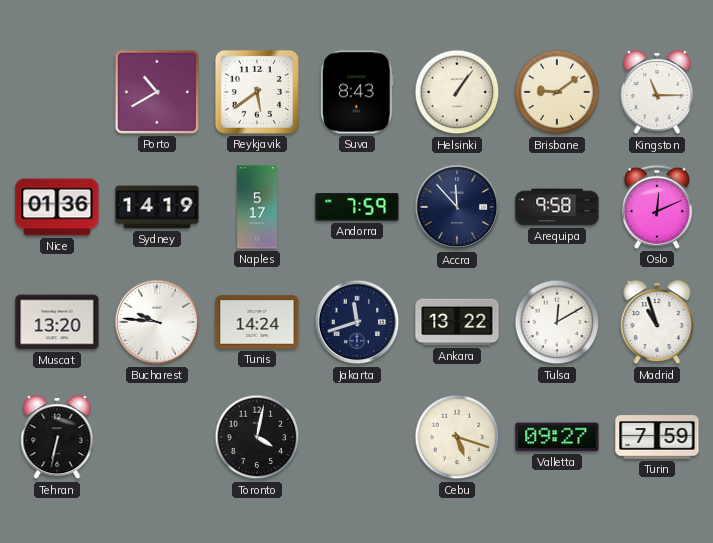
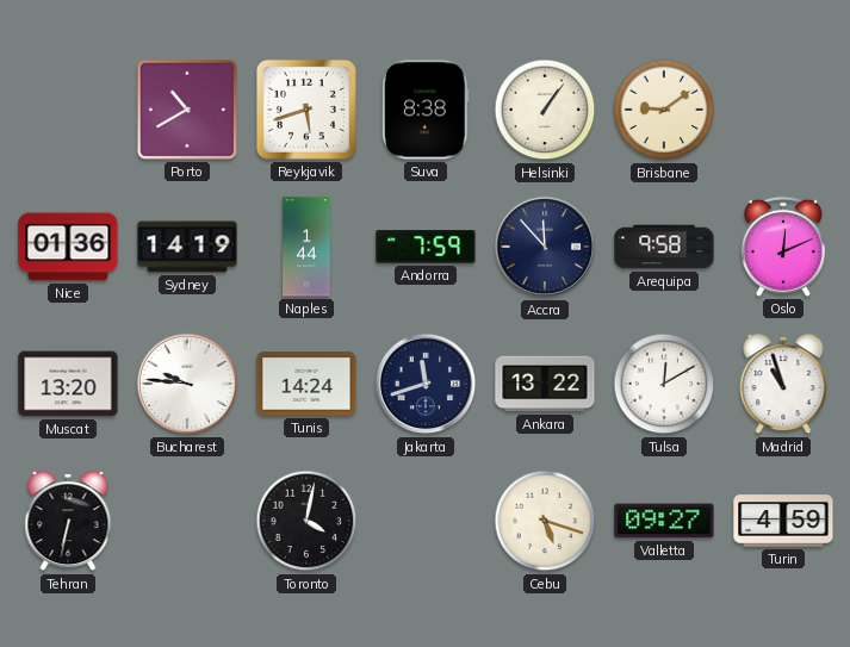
Reykjavik: 5:39 -> 5:42
Suva: 8:43 -> 8:38
Kingston: 11:15 -> none
Naples: 5:17 -> 1:44
Turin: 7:59 -> 4:59
